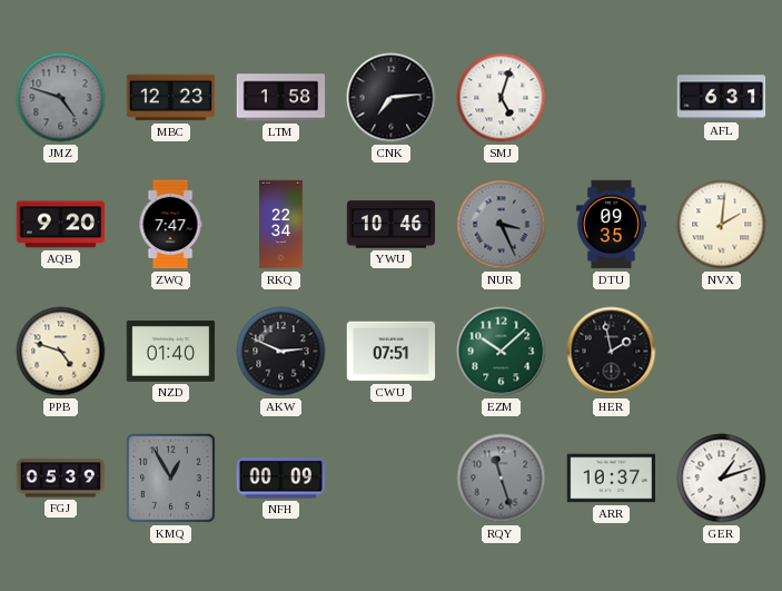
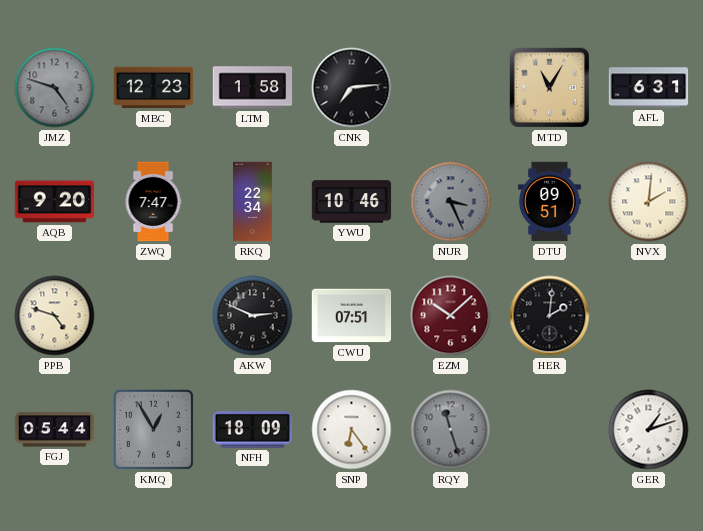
SMJ: 5:03 -> none
MTD: none -> 11:05
DTU: 09:35 -> 09:51
NZD: 01:40 -> none
EZM dial: green -> burgundy
HER: 1:58 -> 2:01
FGJ: 05:39 -> 05:44
NFH: 00:09 -> 18:09
SNP: none -> 6:24
ARR: 10:37 -> none
